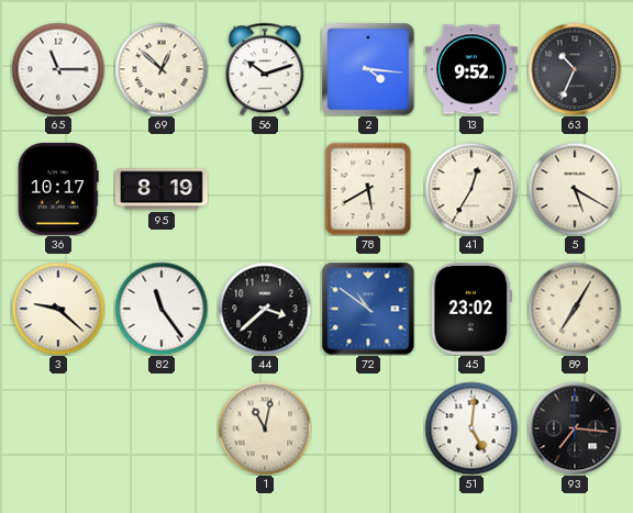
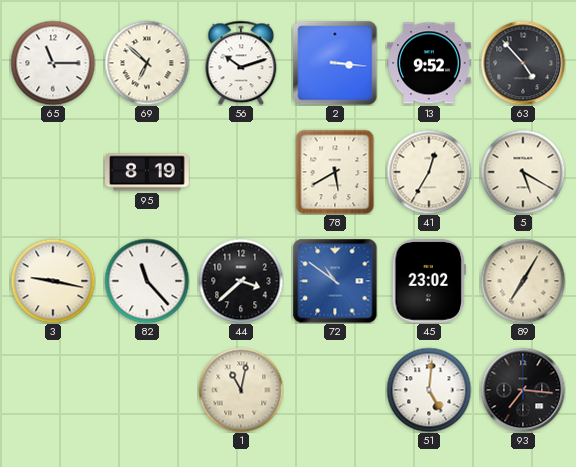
69: 12:52 -> 6:52
2: 4:16 -> 3:16
63: 10:34 -> 4:53
36: 10:17 -> none
3: 9:22 -> 9:17
82: 11:24 -> 11:23
